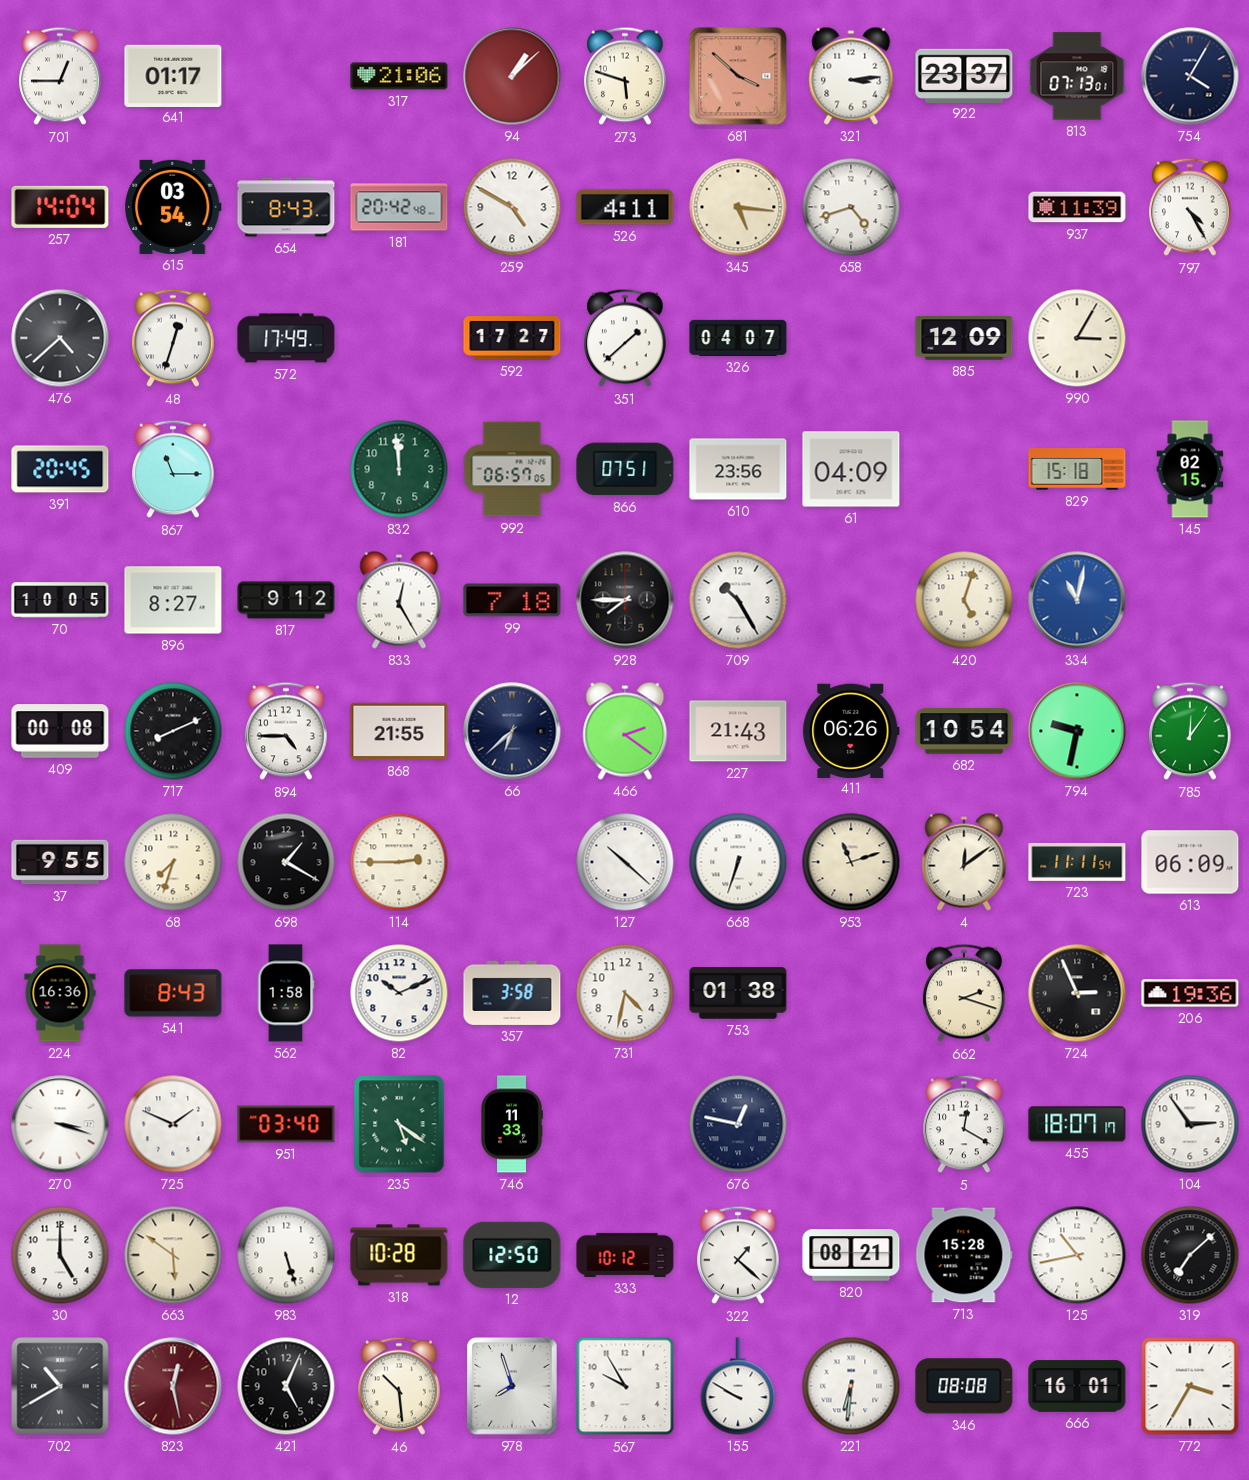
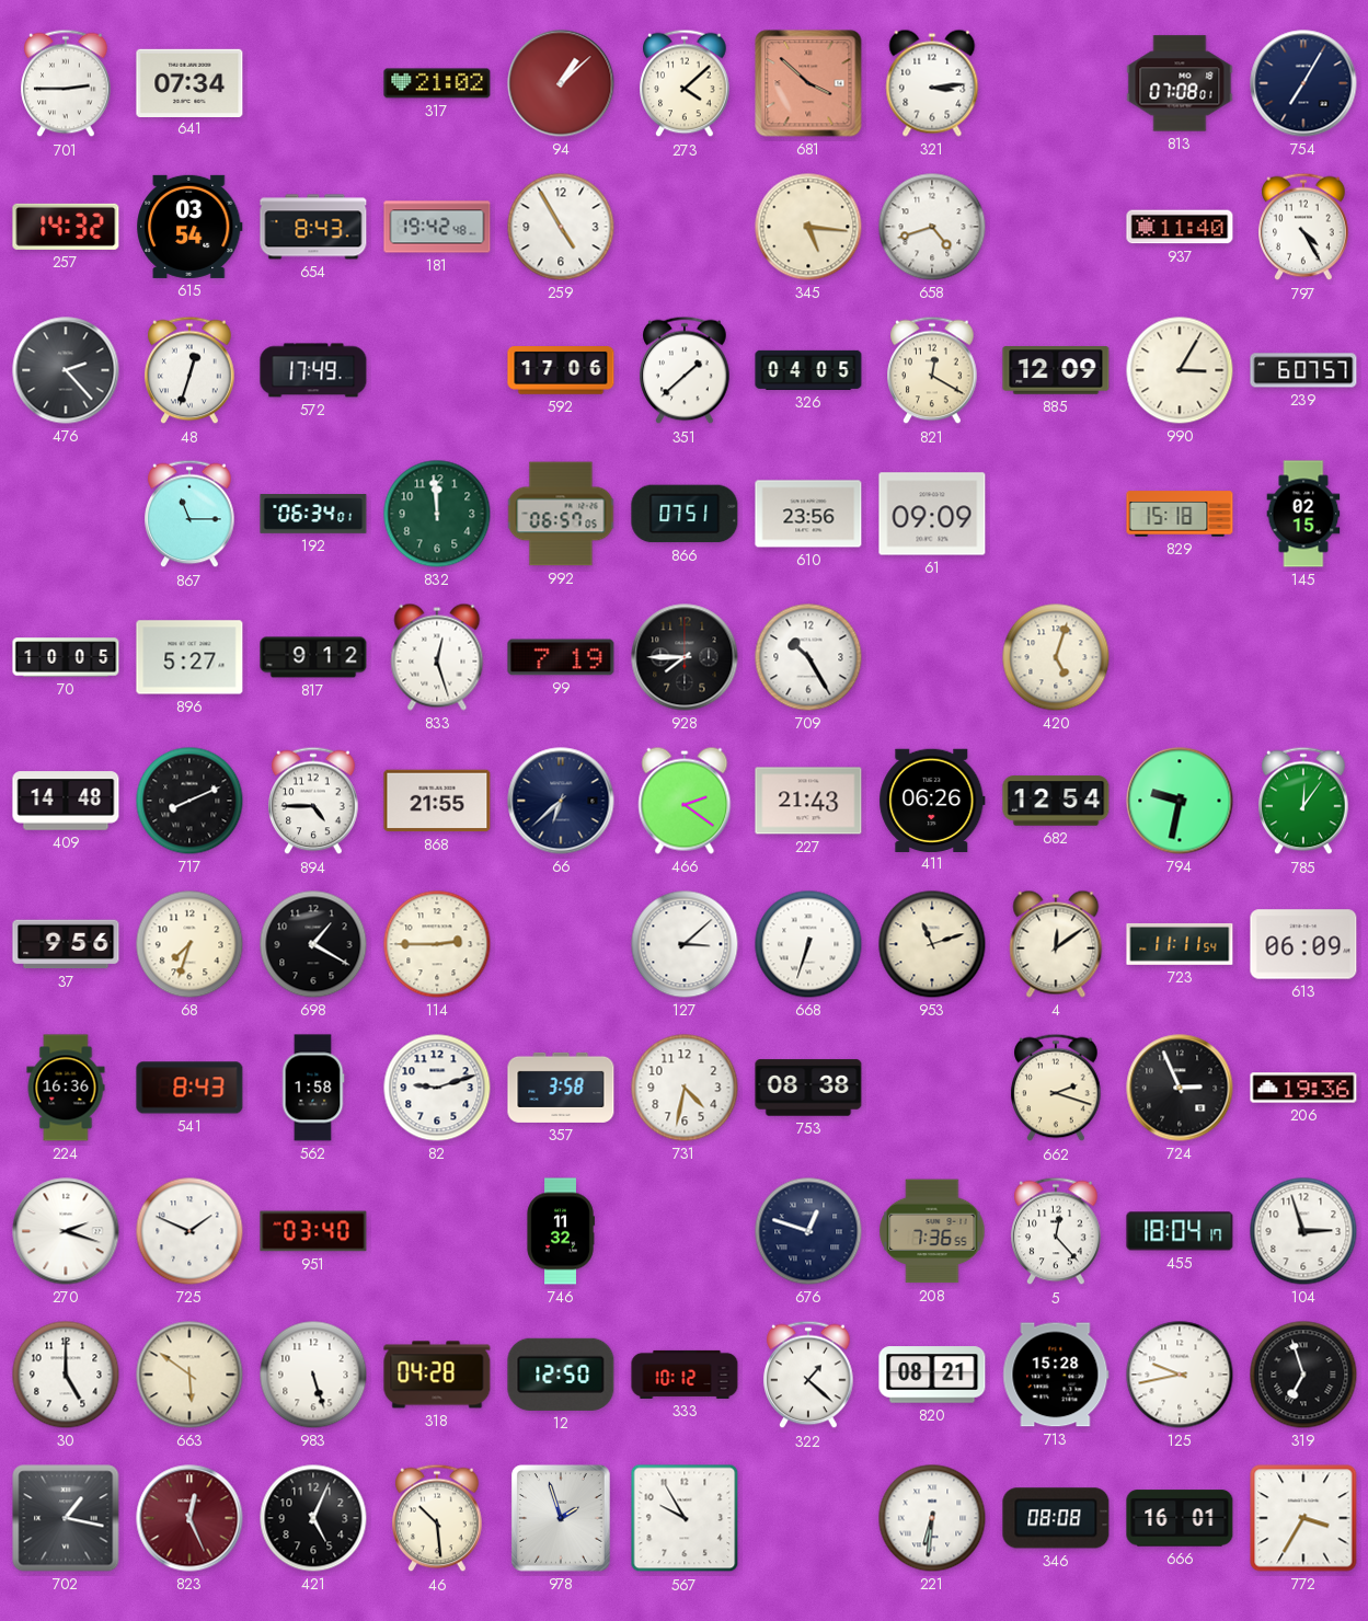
701: 12:45 -> 2:45
641: 01:17 -> 07:34
317: 21:06 -> 21:02
273: 5:48 -> 4:08
922: 23:37 -> none
813: 07:13 -> 07:08
754: 4:05 -> 7:05
257: 14:04 -> 14:32
181: 20:42 -> 19:42
259: 4:50 -> 4:55
526: 4:11 -> none
937: 11:39 -> 11:40
476: 4:38 -> 2:23
592: 17:27 -> 17:06
326: 04:07 -> 04:05
821: none -> 12:20
239: none -> 6:07
391: 20:45 -> none
192: none -> 06:34
61: 04:09 -> 09:09
896: 8:27 -> 5:27
833: 12:25 -> 12:27
99: 7:18 -> 7:19
334: 11:02 -> none
409: 00:08 -> 14:48
682: 10:54 -> 12:54
37: 9:55 -> 9:56
127: 10:22 -> 3:08
82: 10:11 -> 9:12
753: 01:38 -> 08:38
270: 3:18 -> 2:18
235: 5:21 -> none
746: 11:33 -> 11:32
676: 12:47 -> 12:48
208: none -> 7:36
5: 12:20 -> 12:23
455: 18:07 -> 18:04
104: 2:54 -> 2:57
318: 10:28 -> 04:28
125: 10:43 -> 9:43
319: 7:08 -> 6:57
702: 10:40 -> 1:17
823: 12:28 -> 12:26
978: 7:57 -> 1:57
155: 9:50 -> none
